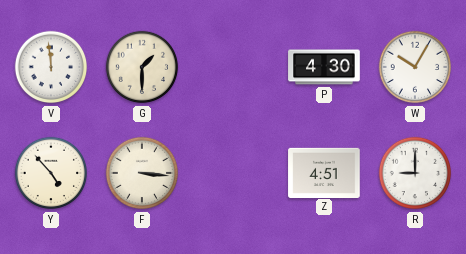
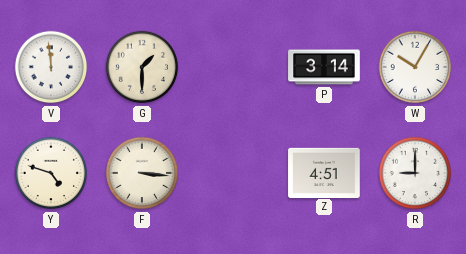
P: 4:30 -> 3:14
Y: 4:53 -> 4:48
